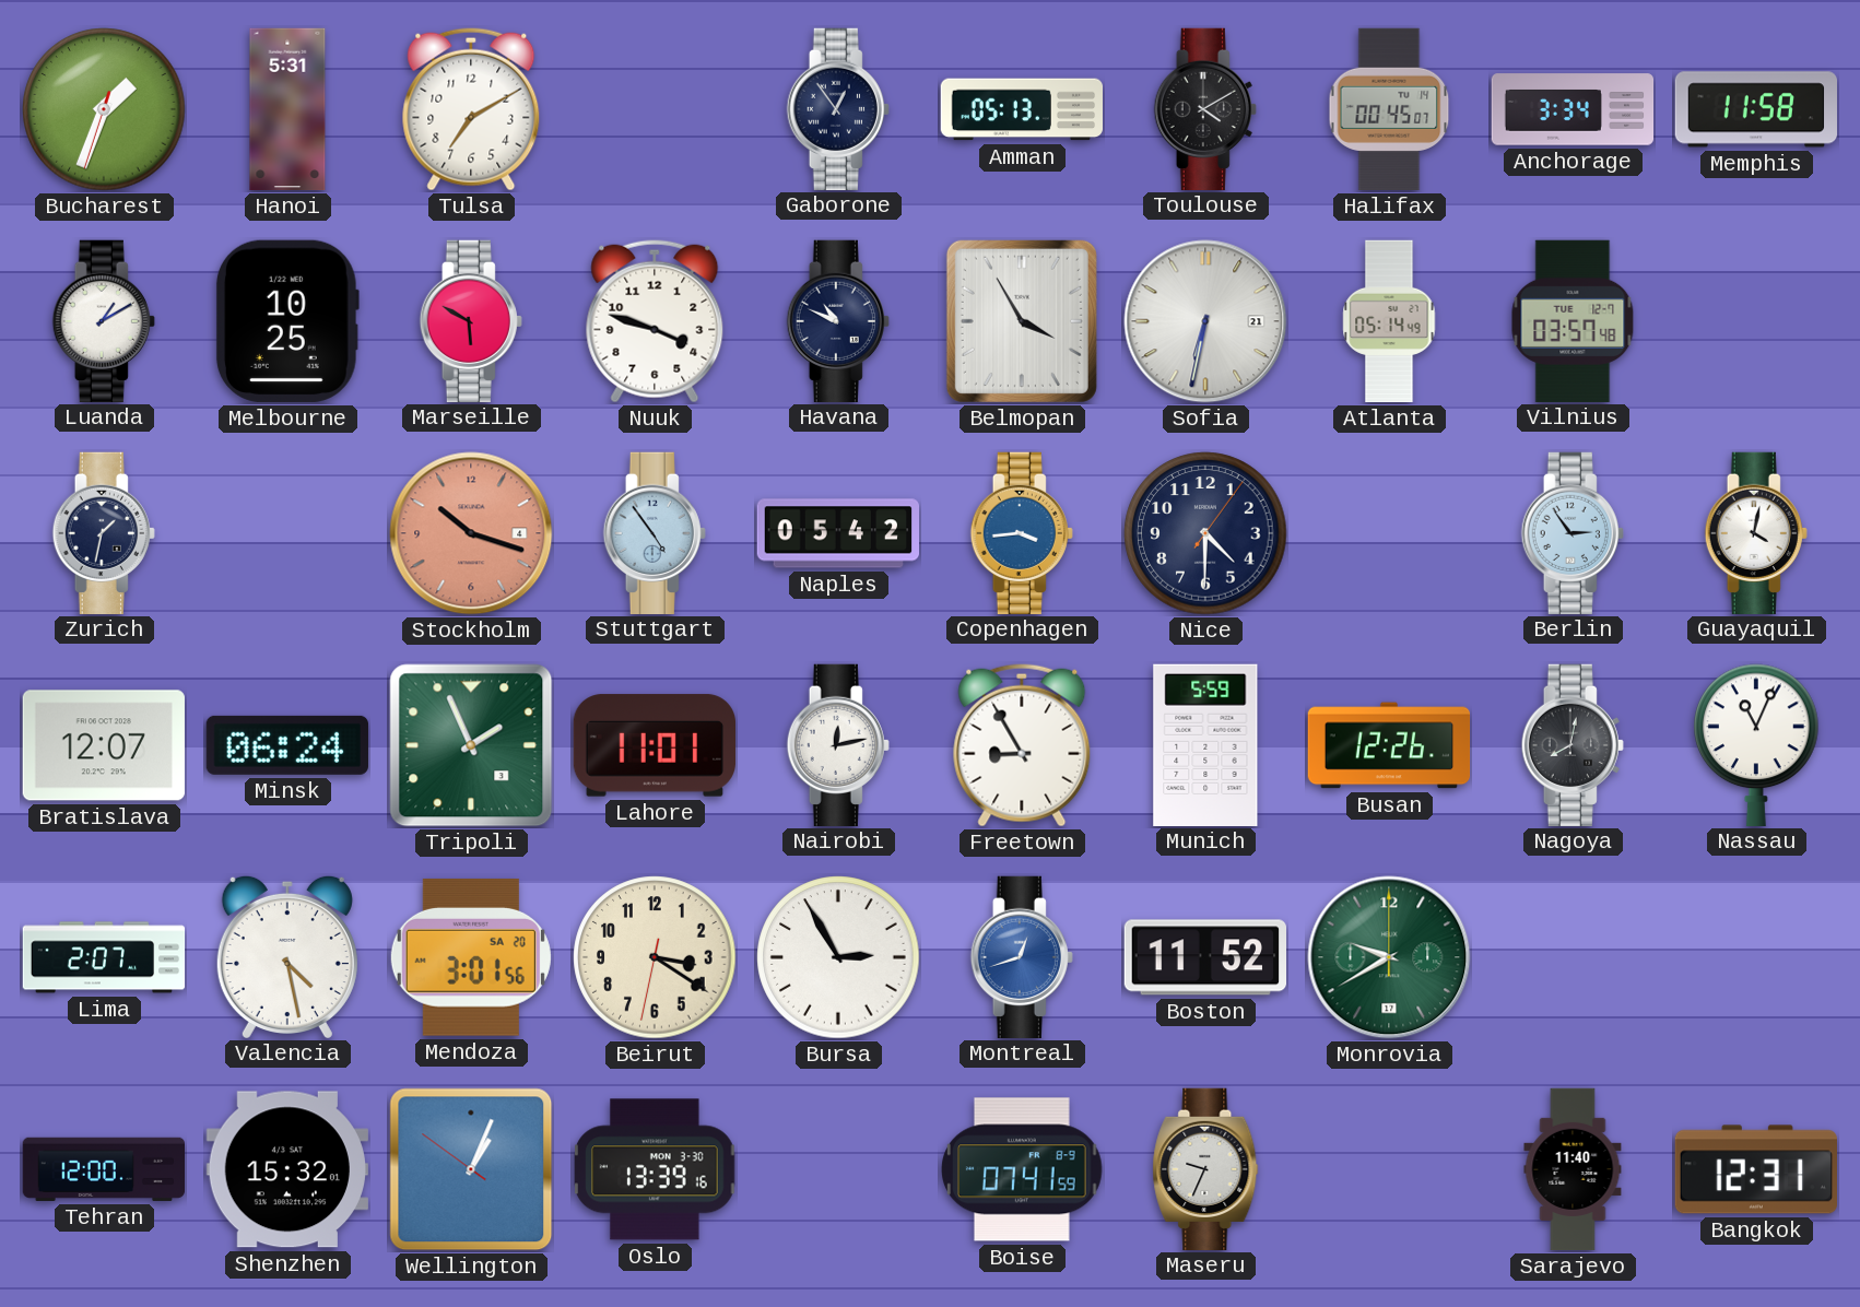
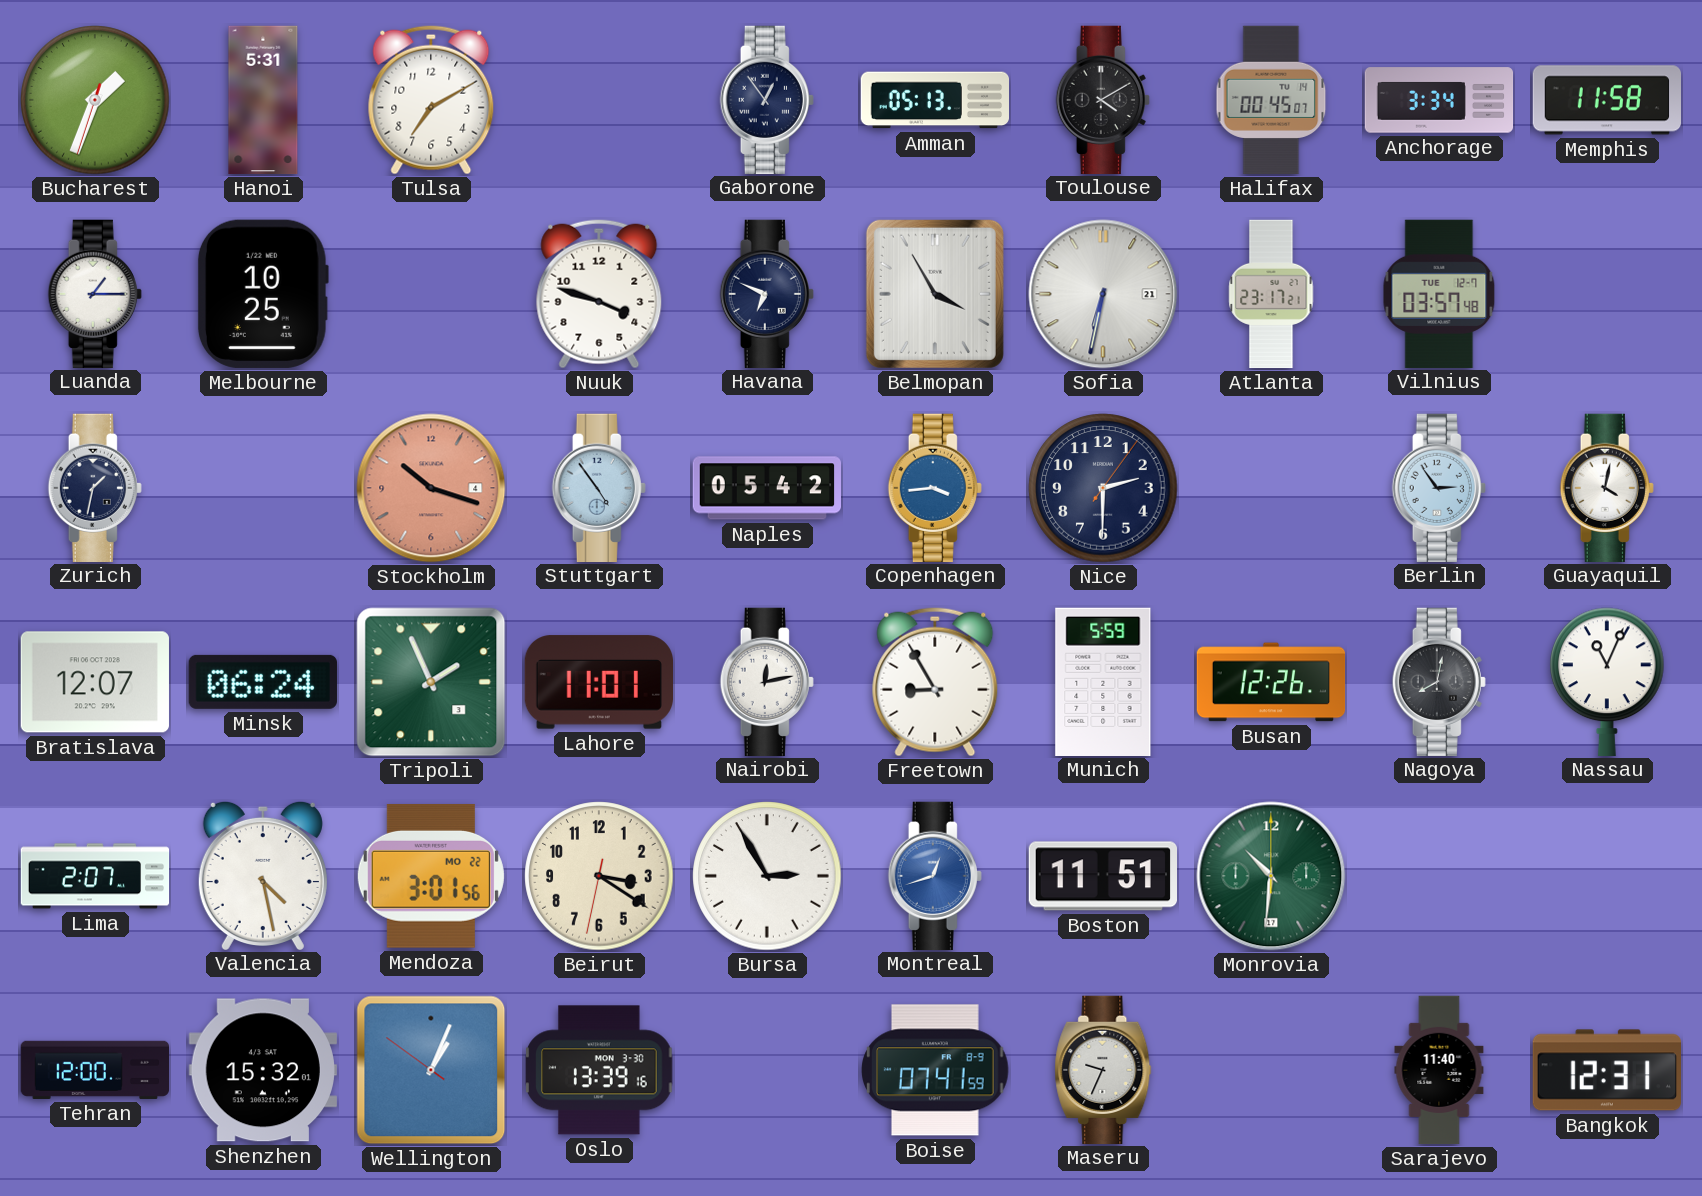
Luanda: 1:10 -> 1:15
Marseille: 5:50 -> none
Havana: 10:49 -> 6:49
Atlanta: 05:14 -> 23:17
Nice: 4:30 -> 2:30
Mendoza date: SA 20 -> MO 22
Boston: 11:52 -> 11:51
Monrovia: 9:40 -> 10:31
